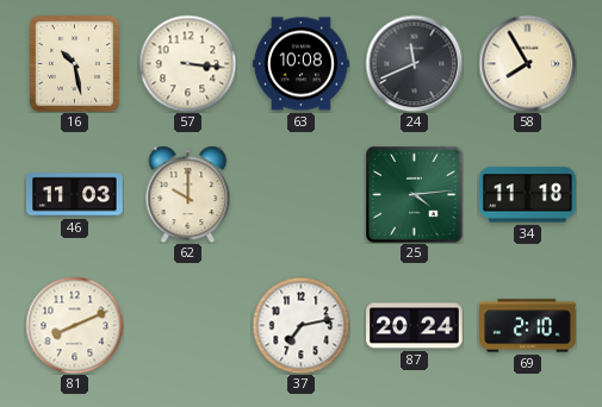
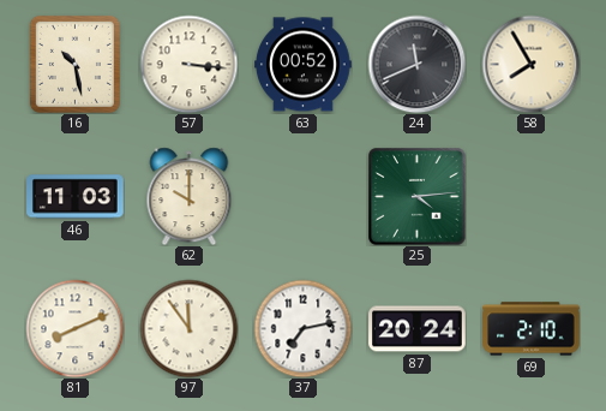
63: 10:08 -> 00:52
34: 11:18 -> none
97: none -> 11:54
